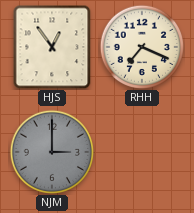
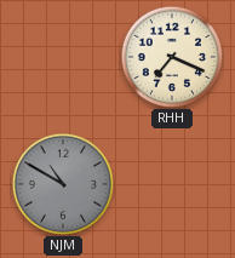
HJS: 12:54 -> none
NJM: 3:00 -> 10:50
